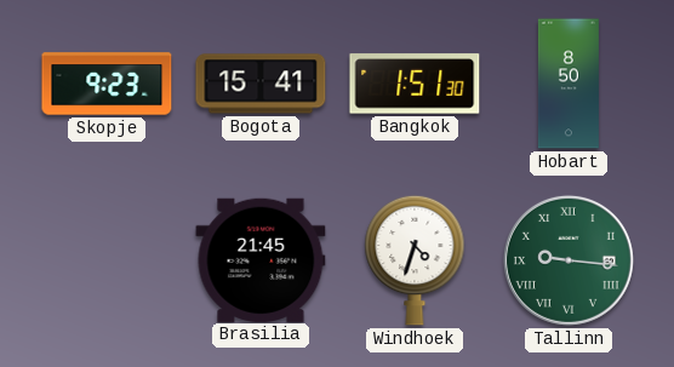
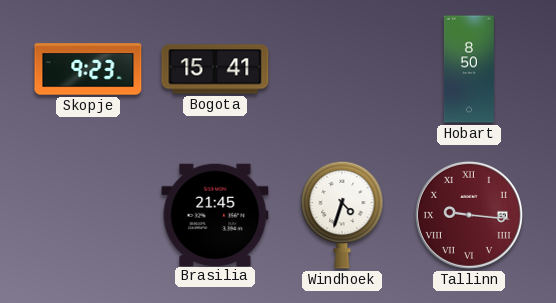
Bangkok: 1:51 -> none
Tallinn dial: green -> burgundy
